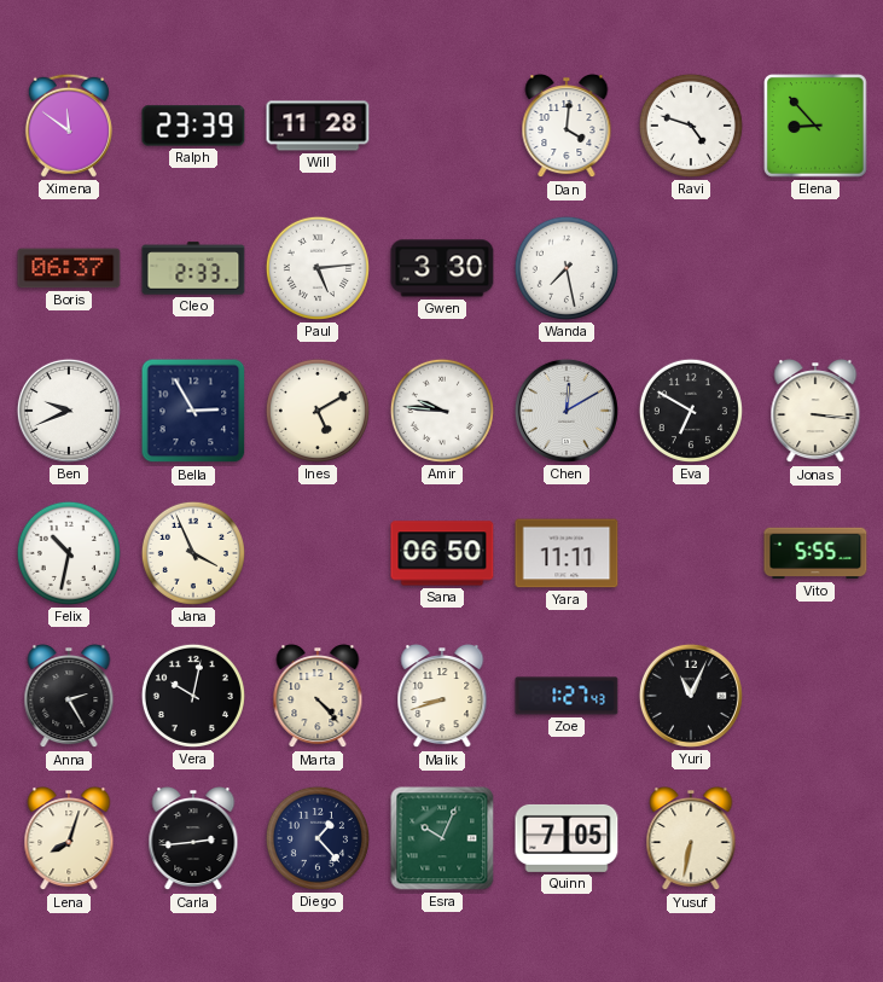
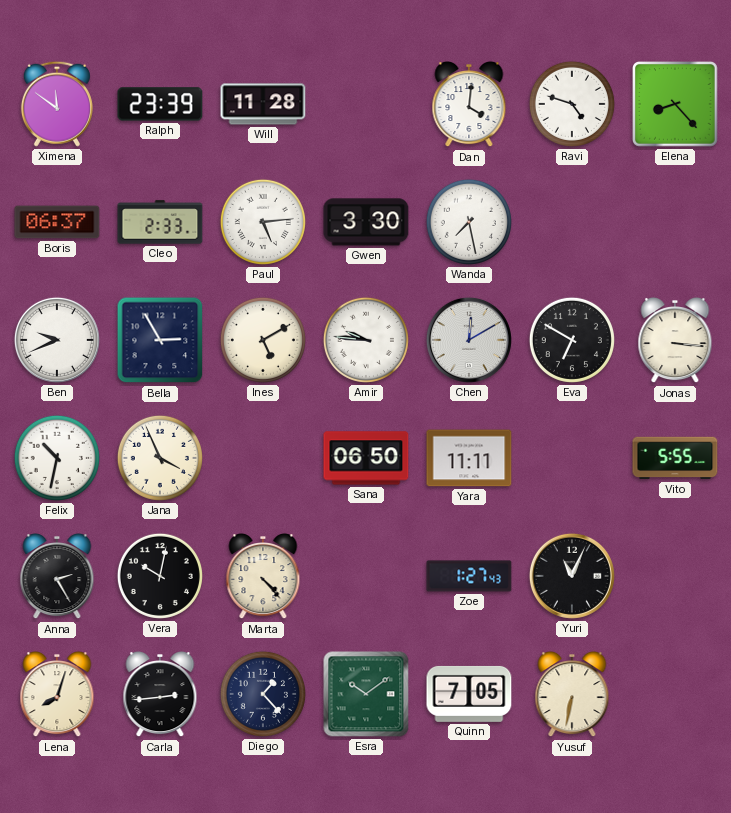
Elena: 8:53 -> 8:23
Malik: 8:42 -> none
Esra: 10:04 -> 10:09
